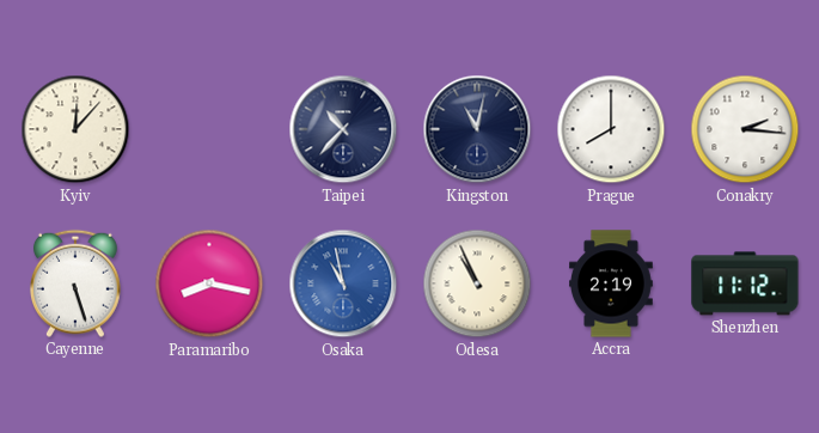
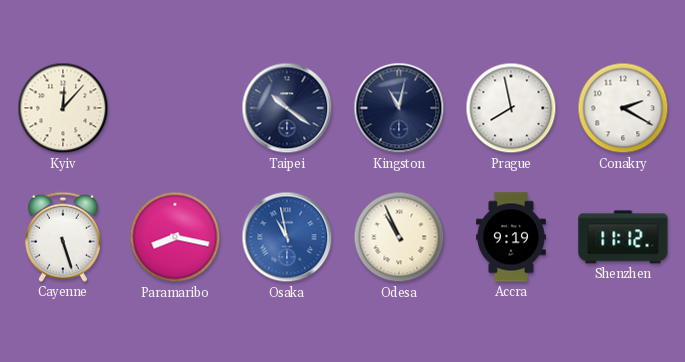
Taipei: 10:37 -> 10:21
Prague: 8:00 -> 7:58
Conakry: 2:16 -> 2:20
Accra: 2:19 -> 9:19
